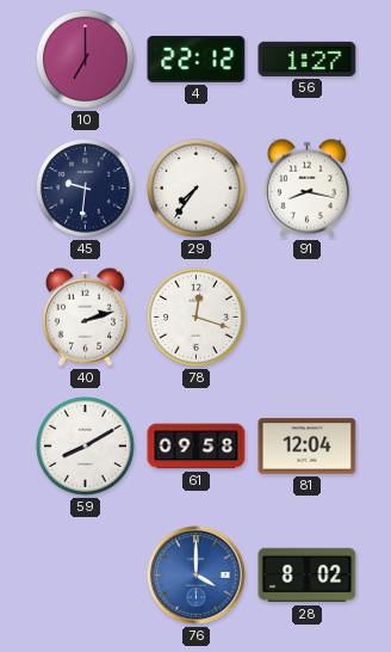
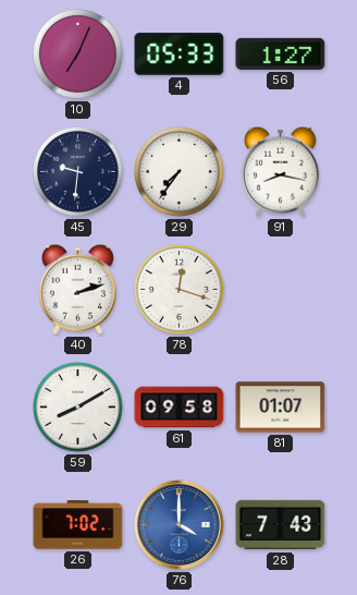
10: 7:00 -> 7:04
4: 22:12 -> 05:33
81: 12:04 -> 01:07
26: none -> 7:02
28: 8:02 -> 7:43
